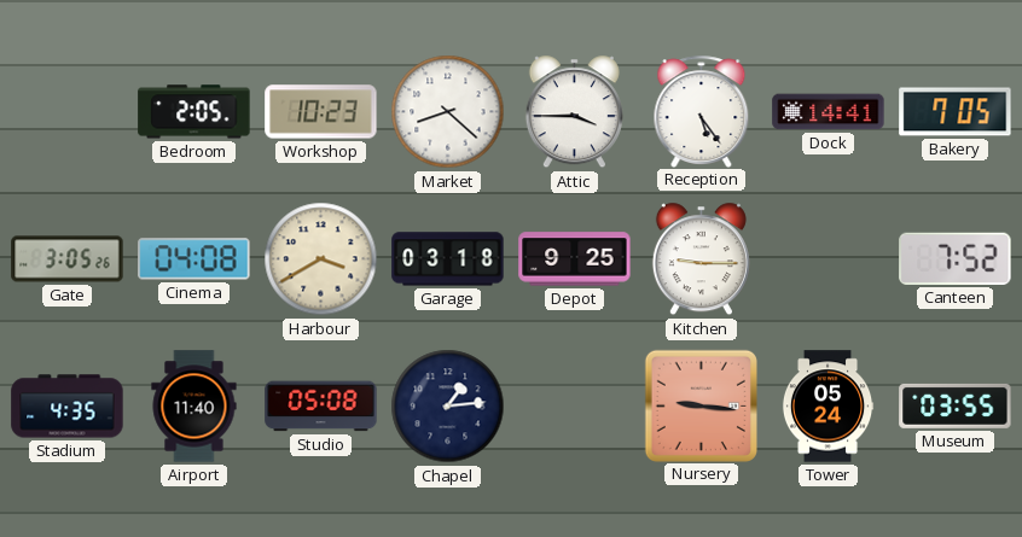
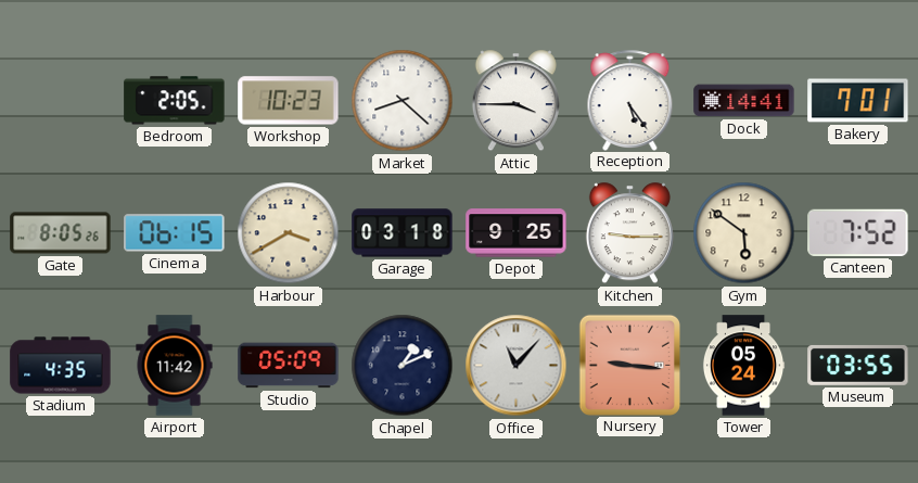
Bakery: 7:05 -> 7:01
Gate: 3:05 -> 8:05
Cinema: 04:08 -> 06:15
Gym: none -> 5:51
Airport: 11:40 -> 11:42
Studio: 05:08 -> 05:09
Chapel: 1:14 -> 1:11
Office: none -> 11:07
